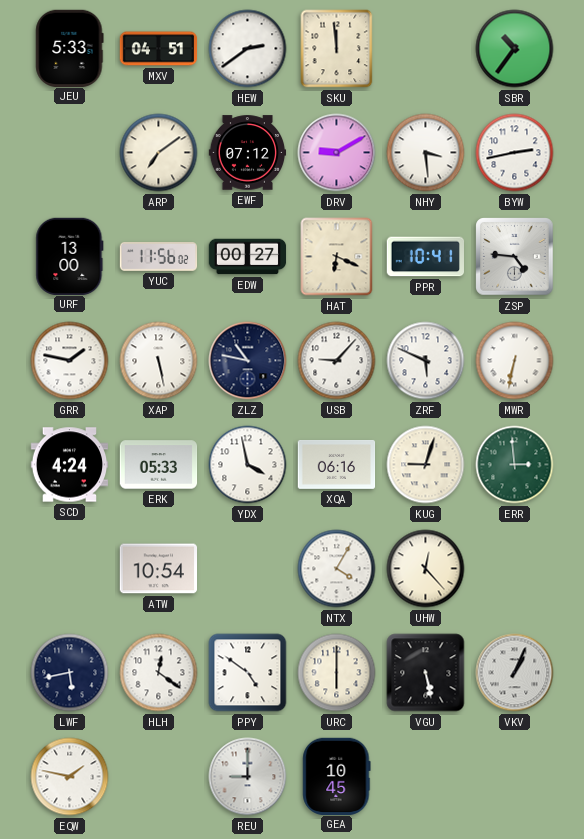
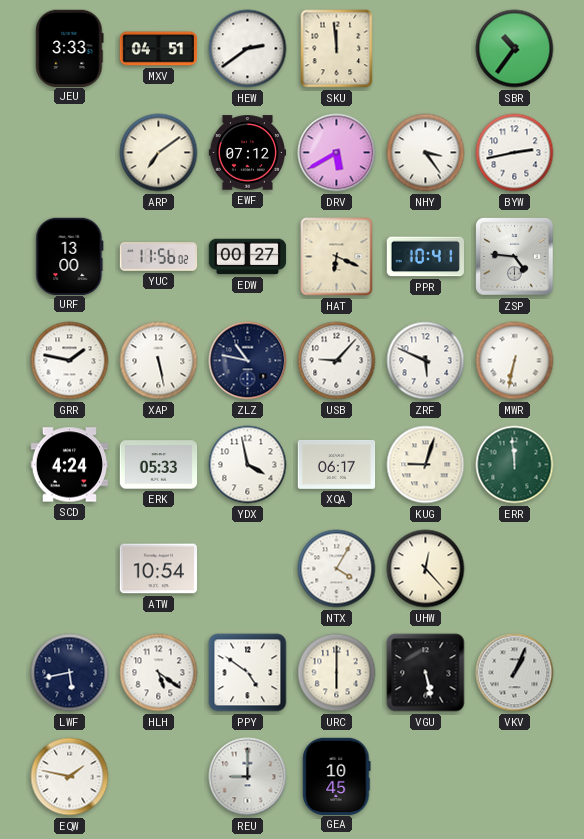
JEU: 5:33 -> 3:33
DRV: 9:10 -> 5:40
NHY: 3:29 -> 3:24
XQA: 06:16 -> 06:17
ERR: 2:59 -> 11:59
HLH: 12:21 -> 5:21
